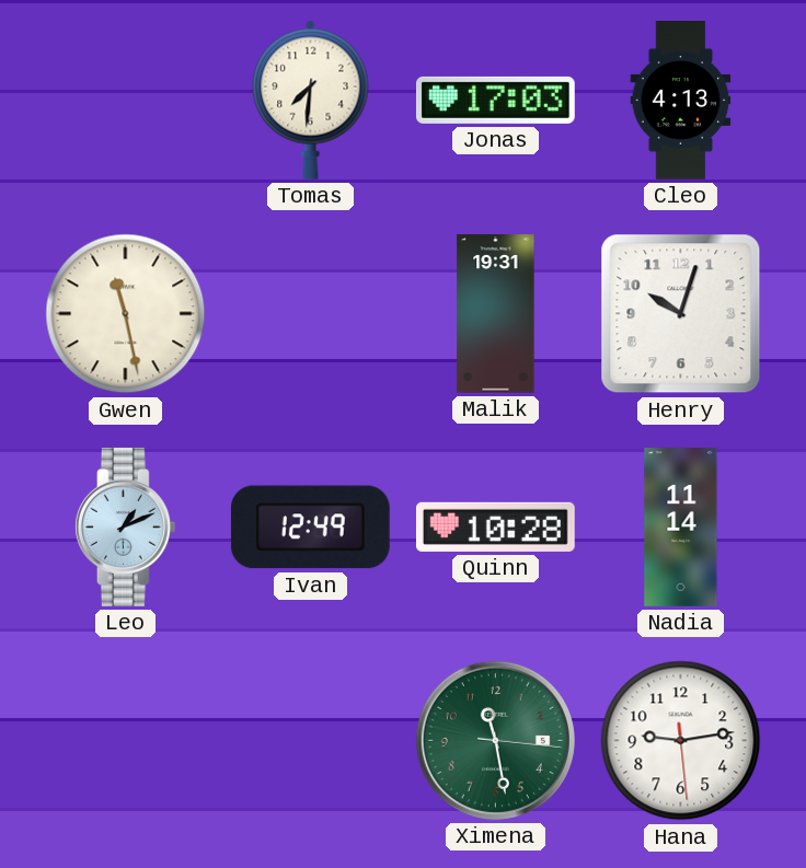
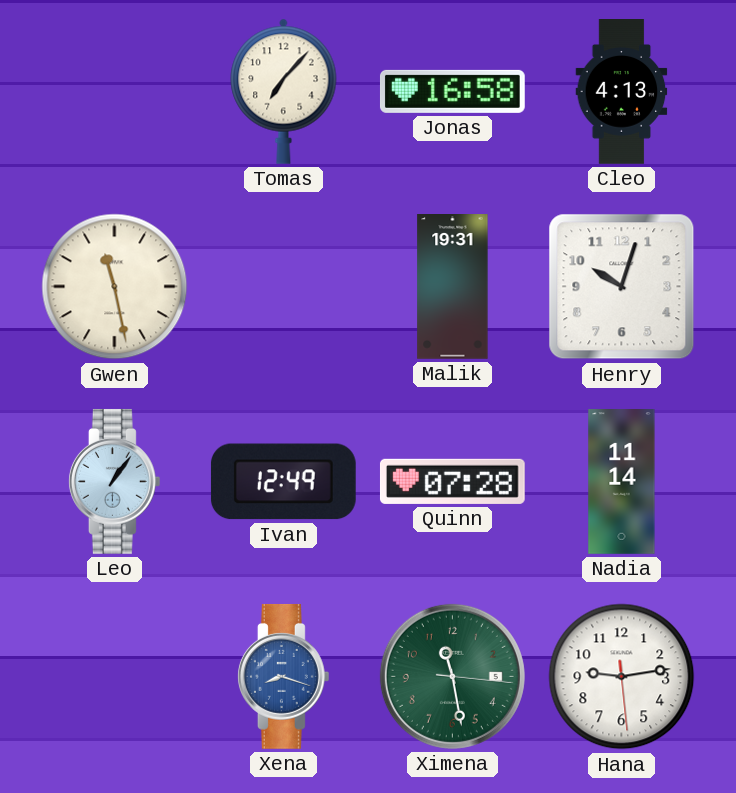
Tomas: 7:31 -> 7:07
Jonas: 17:03 -> 16:58
Leo: 1:11 -> 1:06
Quinn: 10:28 -> 07:28
Xena: none -> 8:18
